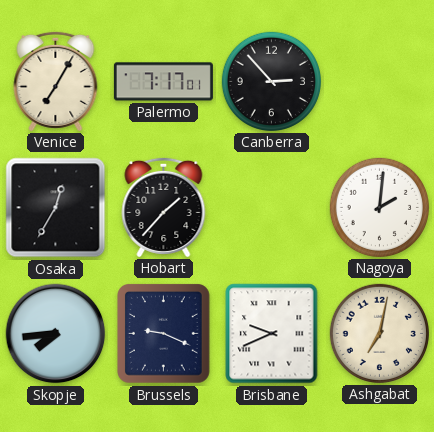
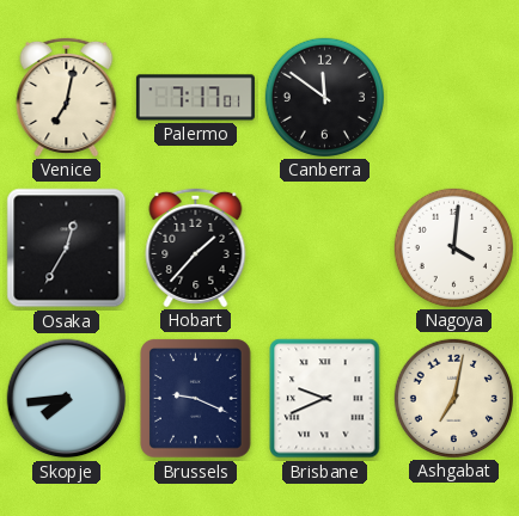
Venice: 7:05 -> 7:02
Canberra: 2:53 -> 11:51
Nagoya: 2:01 -> 4:01
